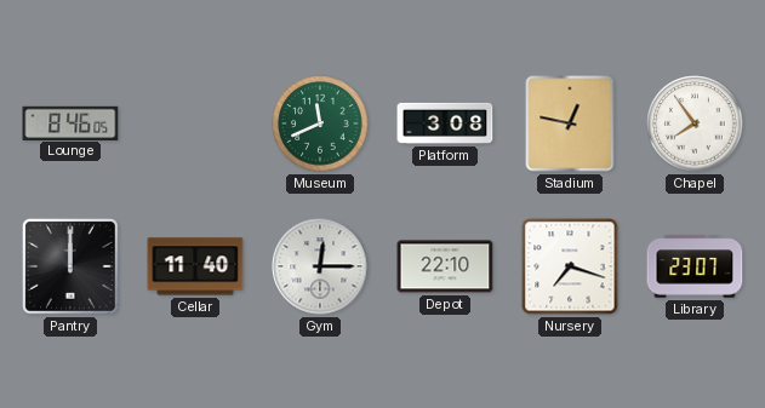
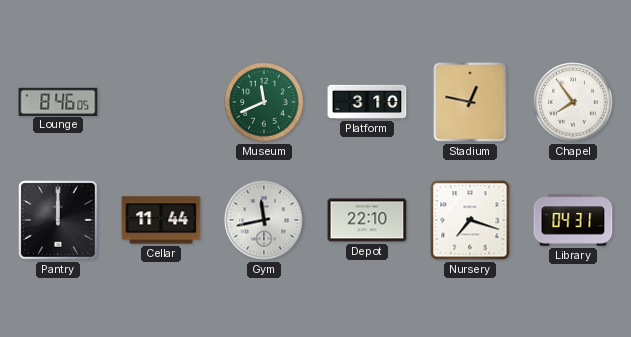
Platform: 3:08 -> 3:10
Cellar: 11:40 -> 11:44
Gym: 12:15 -> 11:43
Library: 23:07 -> 04:31
